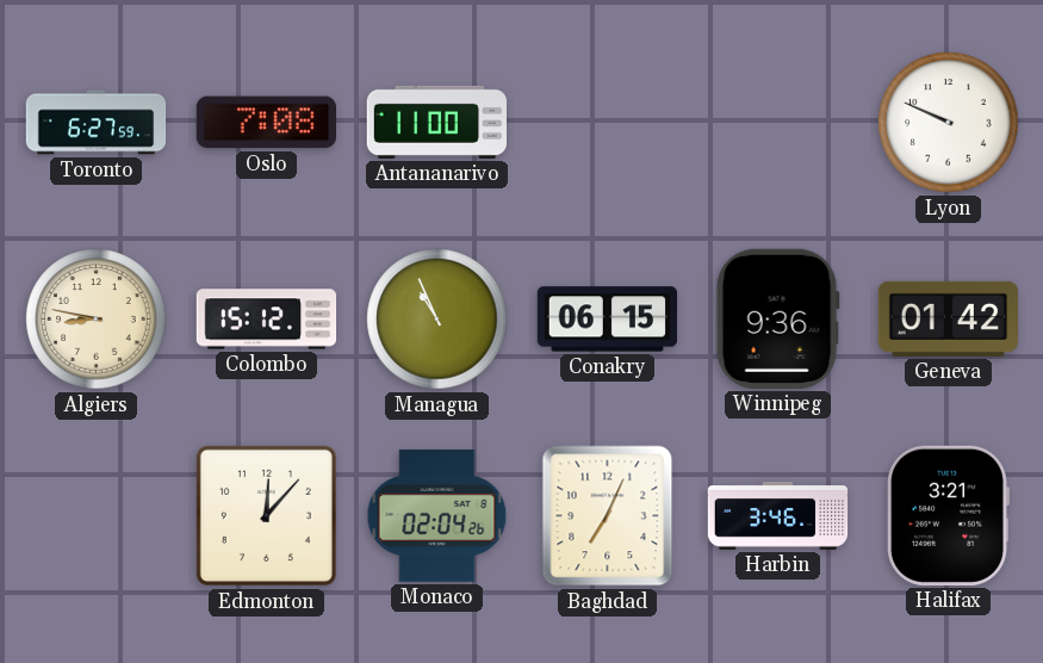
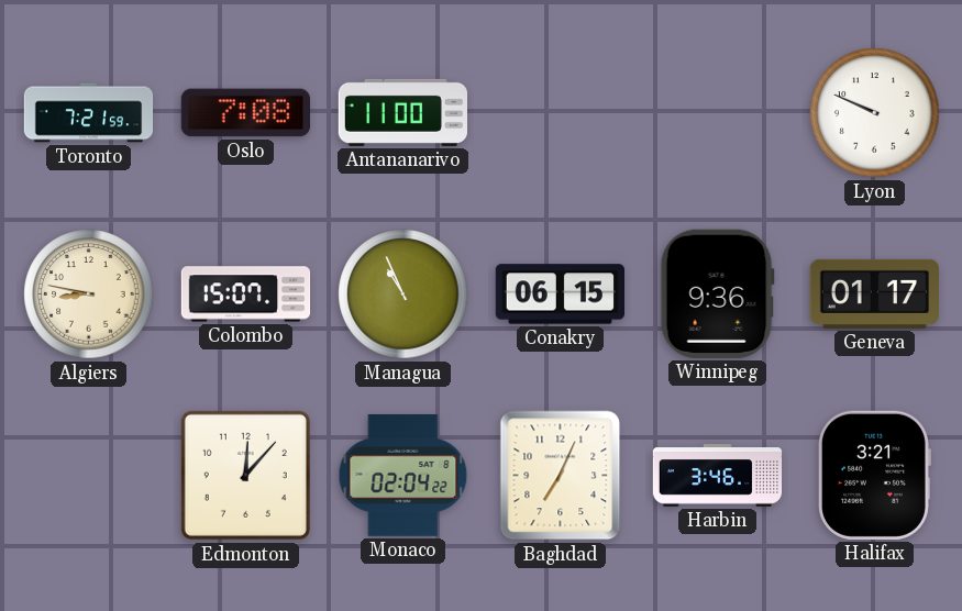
Toronto: 6:27 -> 7:21
Colombo: 15:12 -> 15:07
Geneva: 01:42 -> 01:17
Monaco: 02:04:26 -> 02:04:22
